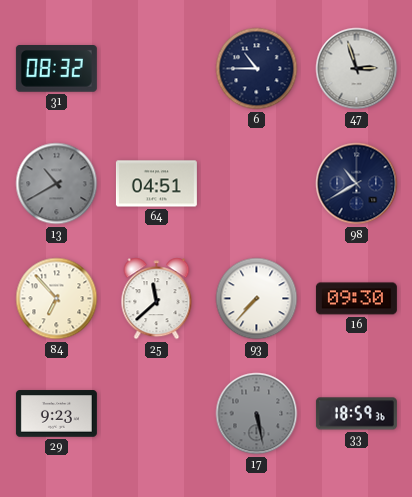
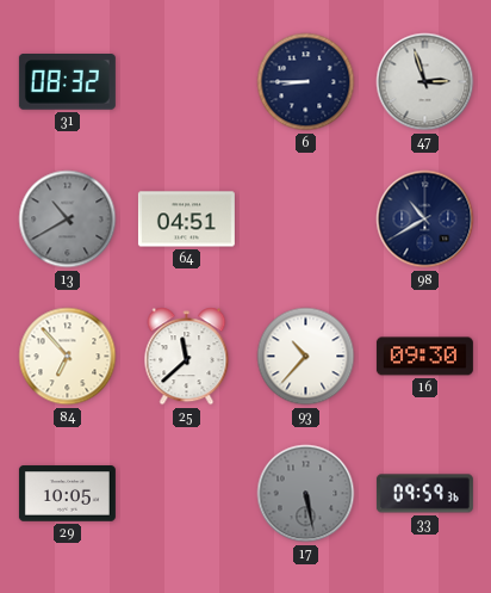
6: 10:45 -> 8:45
93: 7:37 -> 10:37
29: 9:23 -> 10:05
33: 18:59 -> 09:59
